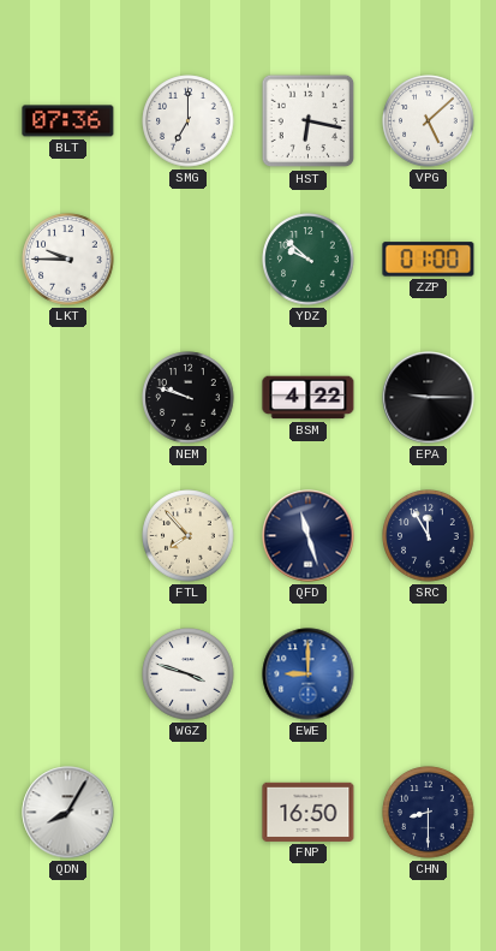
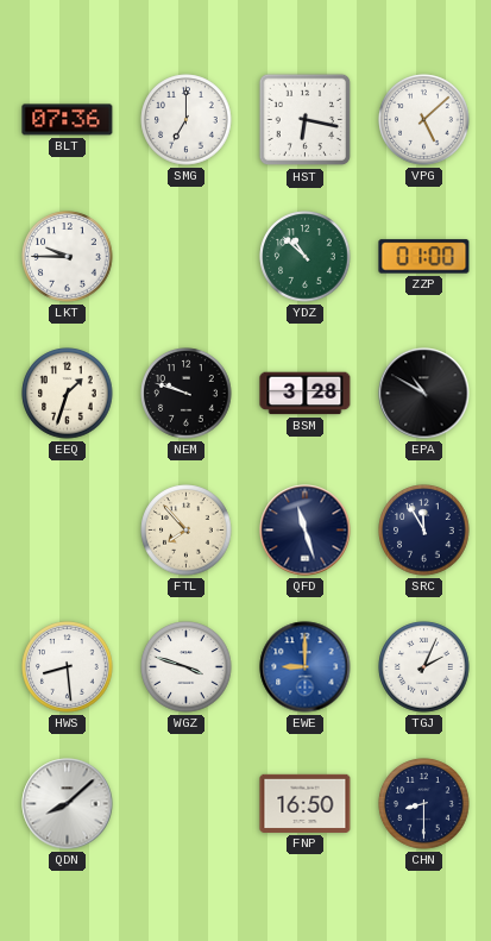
YDZ: 9:52 -> 10:52
EEQ: none -> 1:33
BSM: 4:22 -> 3:28
EPA: 9:15 -> 10:50
HWS: none -> 8:29
TGJ: none -> 2:04
QDN: 8:05 -> 8:08
